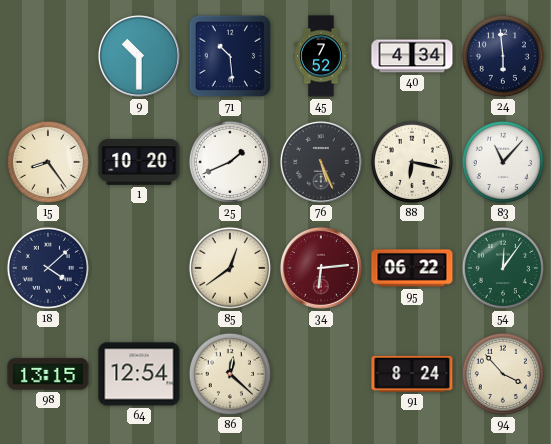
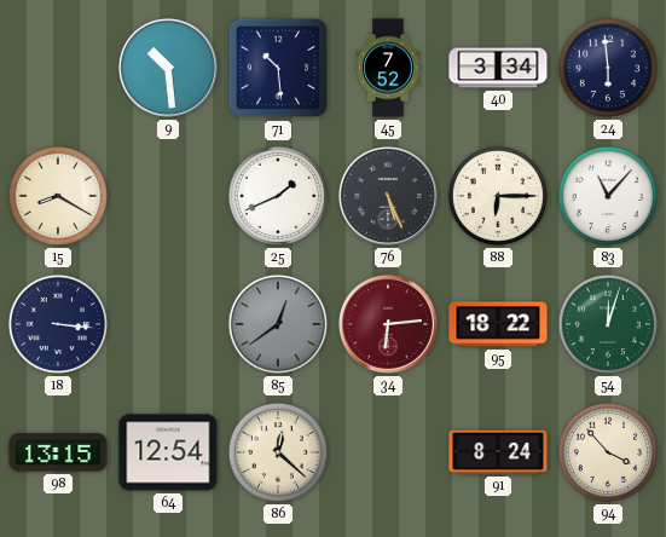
9: 10:30 -> 10:29
40: 4:34 -> 3:34
15: 8:24 -> 8:20
1: 10:20 -> none
88: 6:17 -> 6:15
18: 4:08 -> 3:16
85 dial: cream -> grey
95: 06:22 -> 18:22
54: 12:06 -> 12:03
